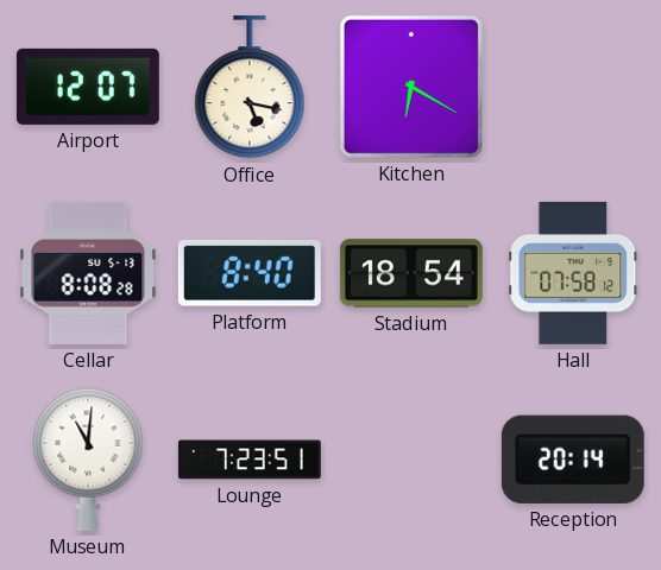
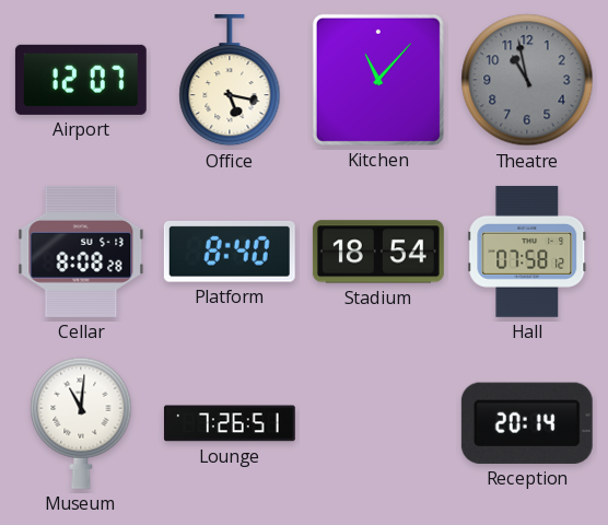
Kitchen: 6:20 -> 11:07
Theatre: none -> 10:58
Lounge: 7:23 -> 7:26
